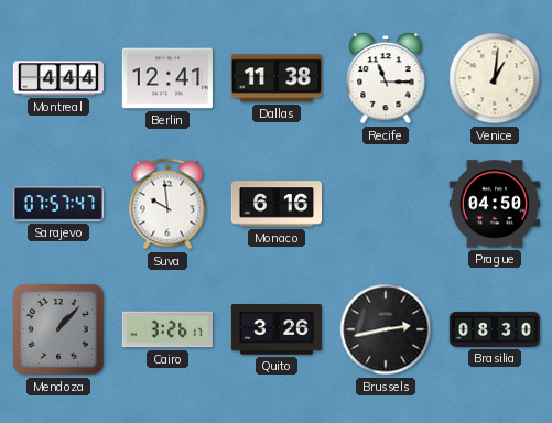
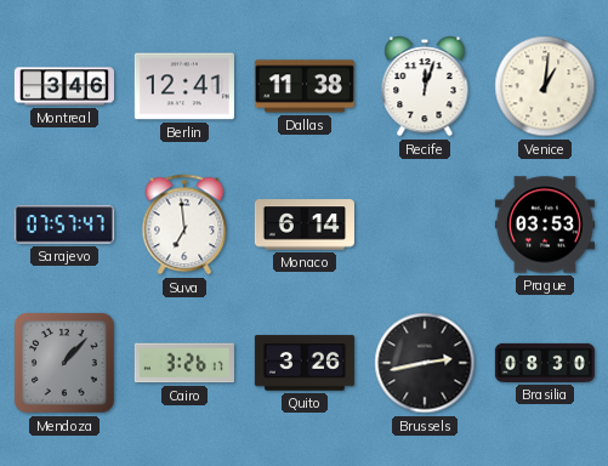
Montreal: 4:44 -> 3:46
Recife: 11:15 -> 12:03
Suva: 9:59 -> 6:59
Monaco: 6:16 -> 6:14
Prague: 04:50 -> 03:53
